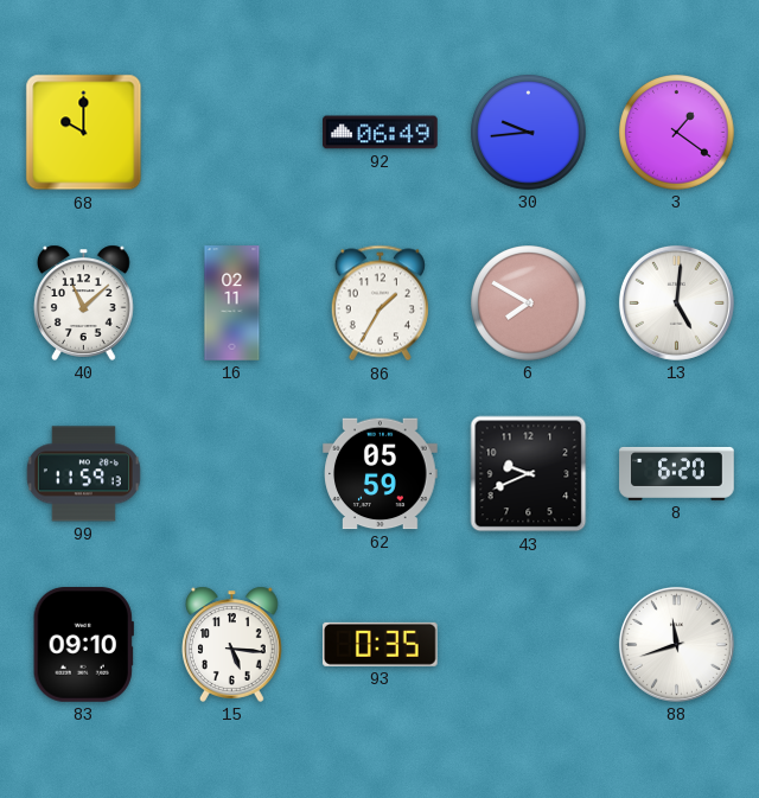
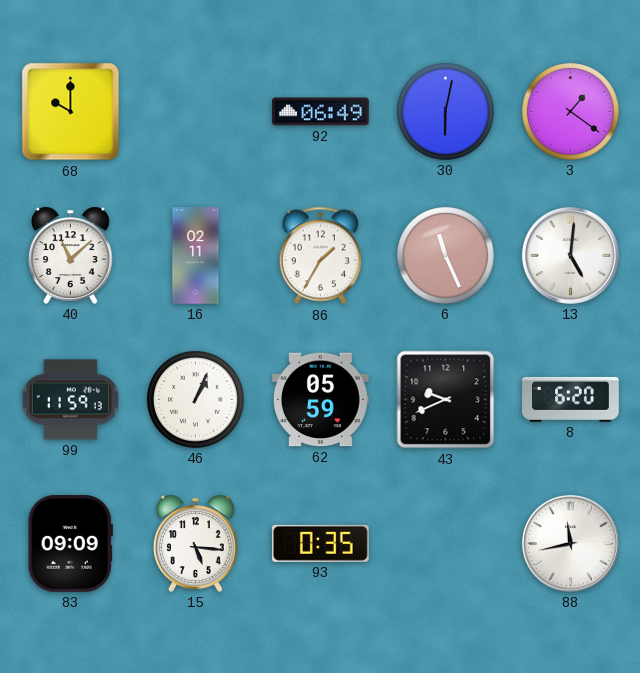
30: 9:44 -> 6:02
6: 7:50 -> 11:26
46: none -> 1:04
83: 09:10 -> 09:09
88: 11:42 -> 11:43
